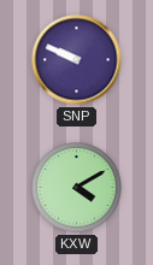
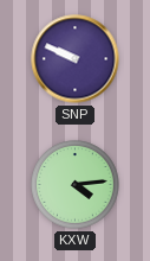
KXW: 4:10 -> 4:14
